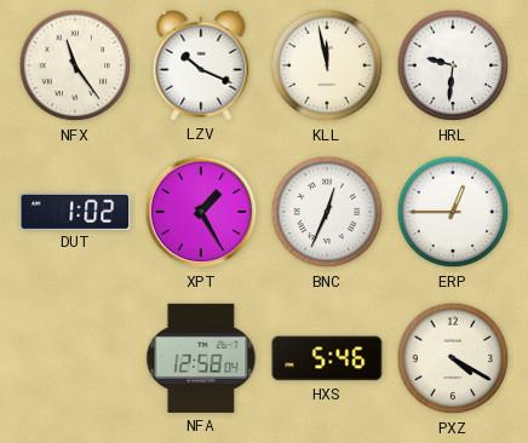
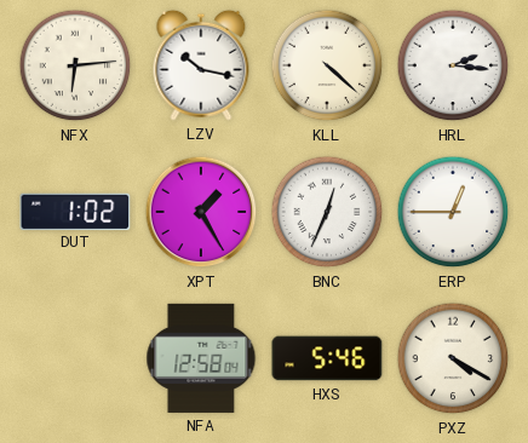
NFX: 11:24 -> 6:14
LZV: 10:19 -> 10:17
KLL: 11:58 -> 4:22
HRL: 9:31 -> 2:16
